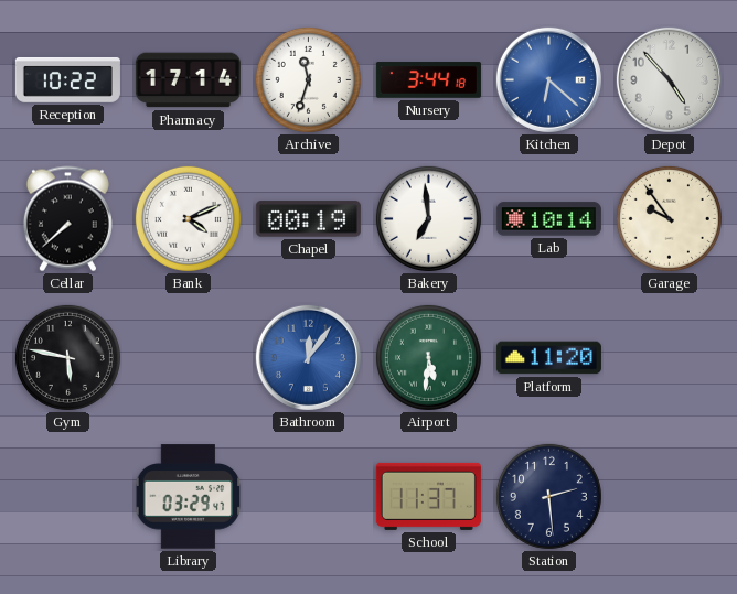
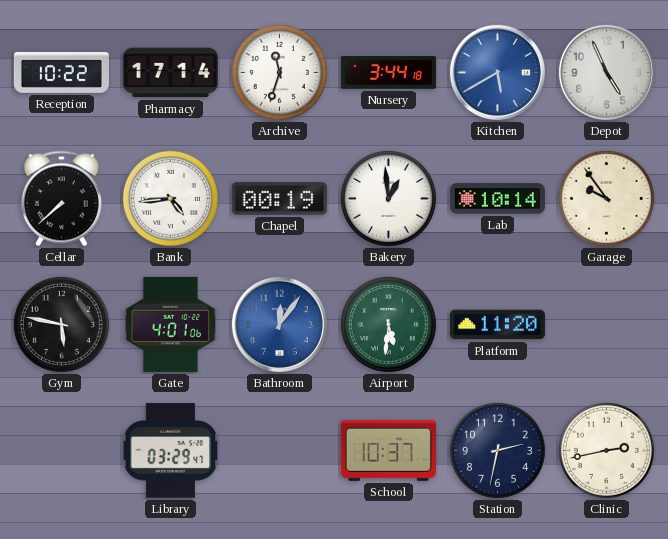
Kitchen: 6:22 -> 5:40
Depot: 4:53 -> 4:56
Bank: 4:11 -> 4:44
Bakery: 6:59 -> 12:59
Gate: none -> 4:01
School: 11:37 -> 10:37
Station: 2:29 -> 2:32
Clinic: none -> 2:43
